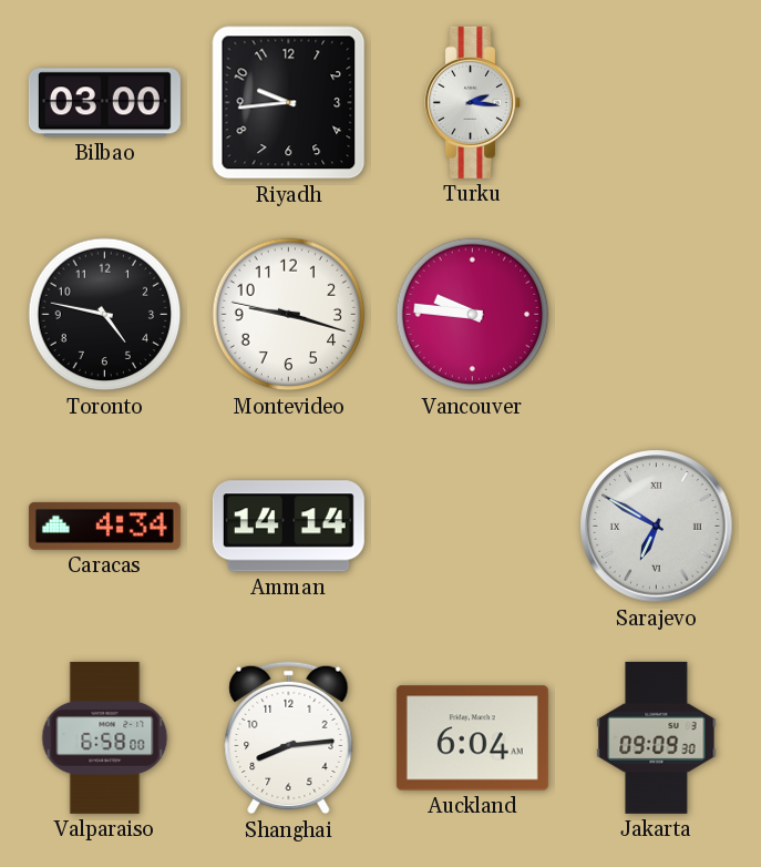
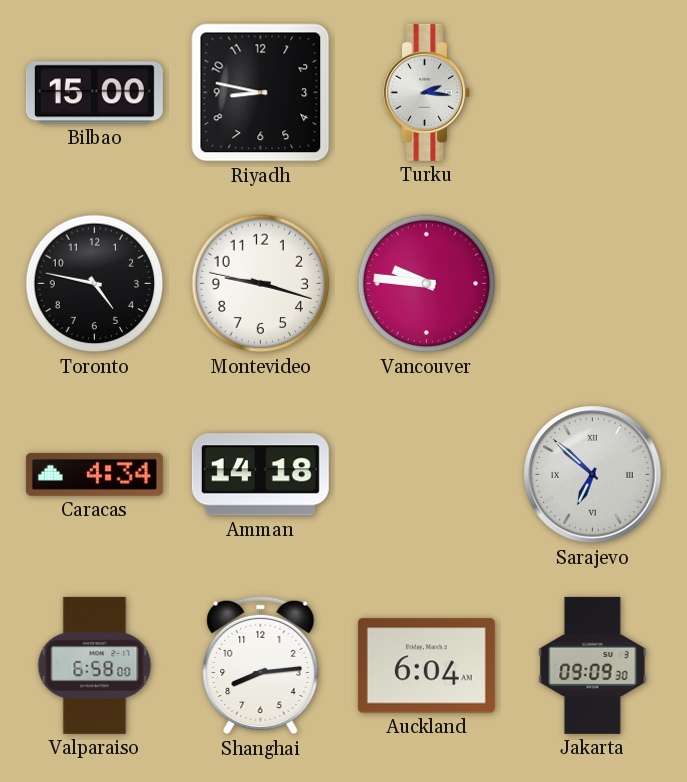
Bilbao: 03:00 -> 15:00
Riyadh: 9:44 -> 8:47
Amman: 14:14 -> 14:18
Sarajevo: 6:50 -> 6:52
